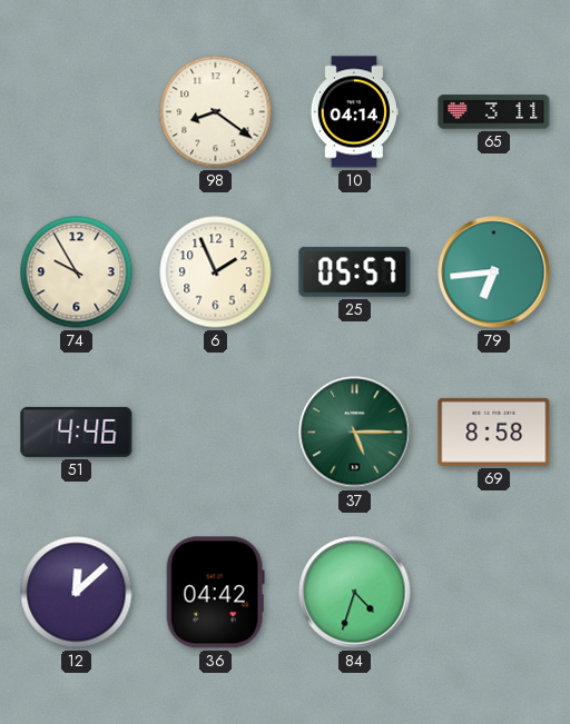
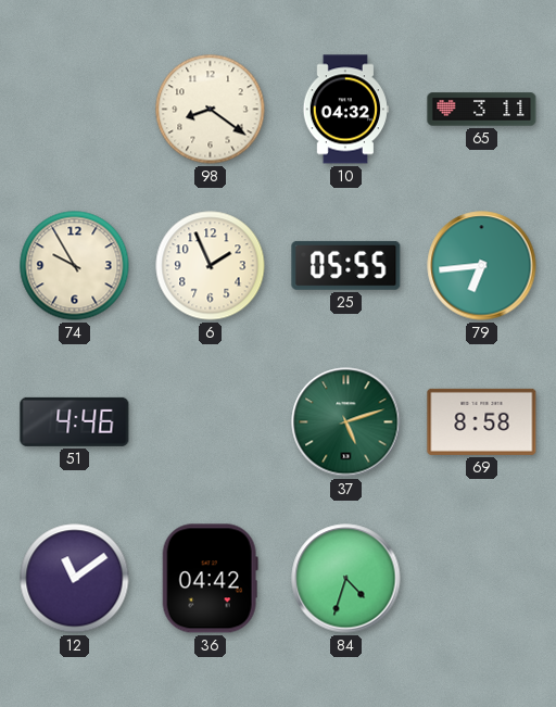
10: 04:14 -> 04:32
25: 05:57 -> 05:55
37: 5:15 -> 5:12
12: 12:08 -> 11:09
